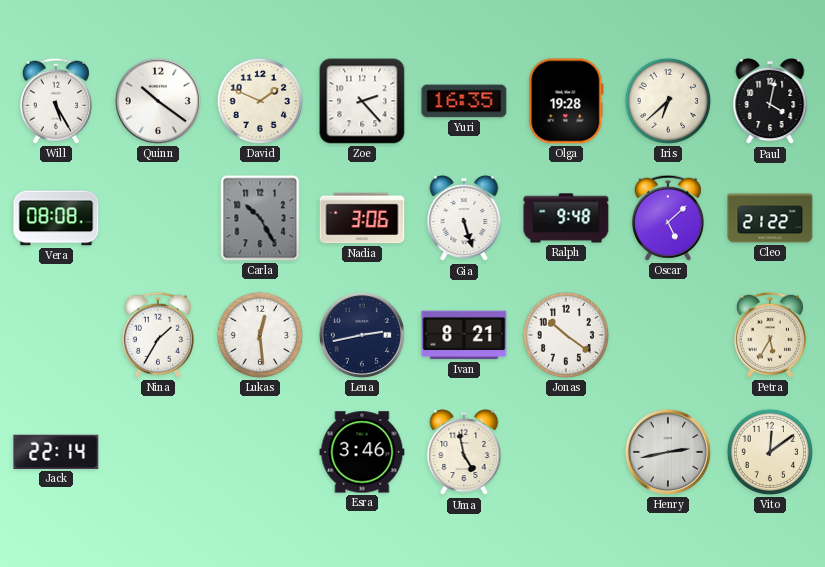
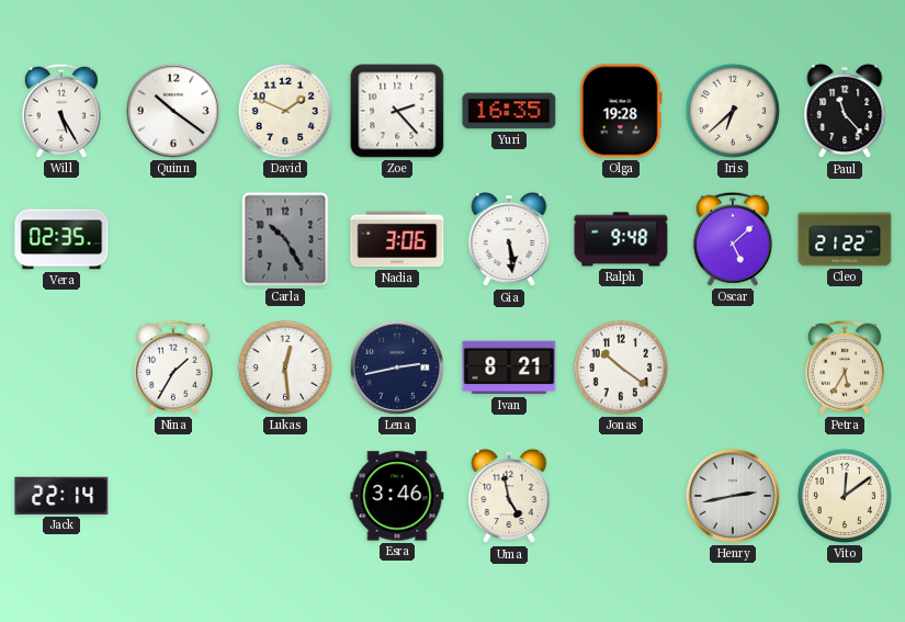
Paul: 4:02 -> 11:23
Vera: 08:08 -> 02:35
Gia: 5:27 -> 5:29
